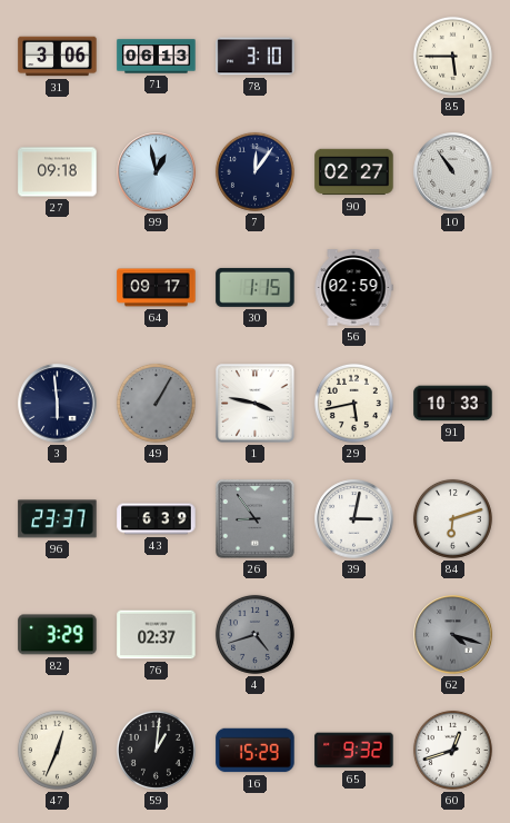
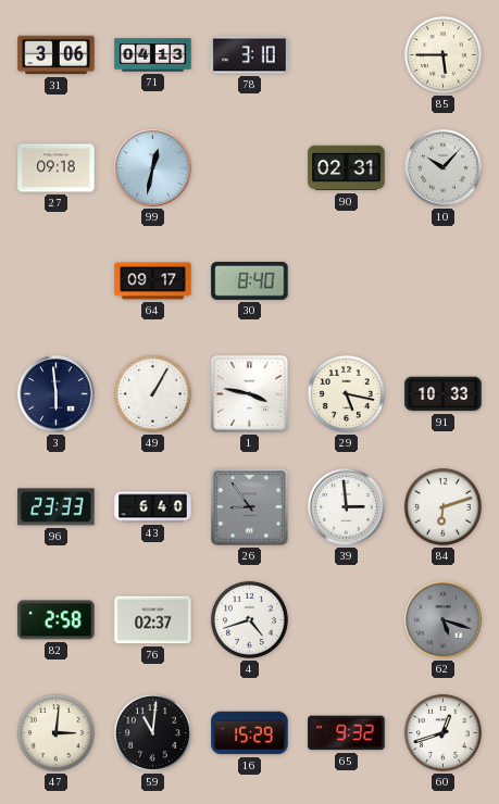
71: 06:13 -> 04:13
99: 12:58 -> 12:32
7: 12:06 -> none
90: 02:27 -> 02:31
10: 10:54 -> 10:07
30: 1:15 -> 8:40
56: 02:59 -> none
49 dial: grey -> white
29: 5:43 -> 5:17
96: 23:37 -> 23:33
43: 6:39 -> 6:40
39: 3:02 -> 2:59
82: 3:29 -> 2:58
4 dial: grey -> white
62: 4:18 -> 5:18
47: 12:34 -> 3:01
59: 1:01 -> 11:01
